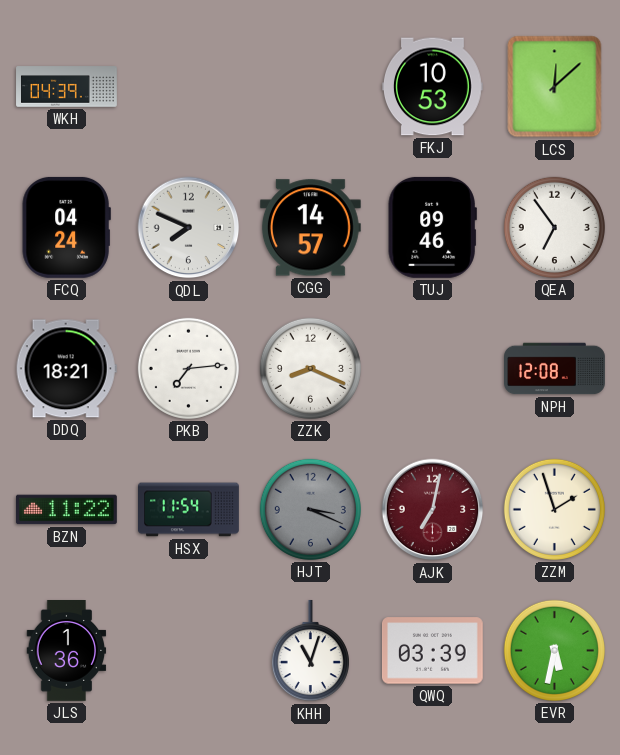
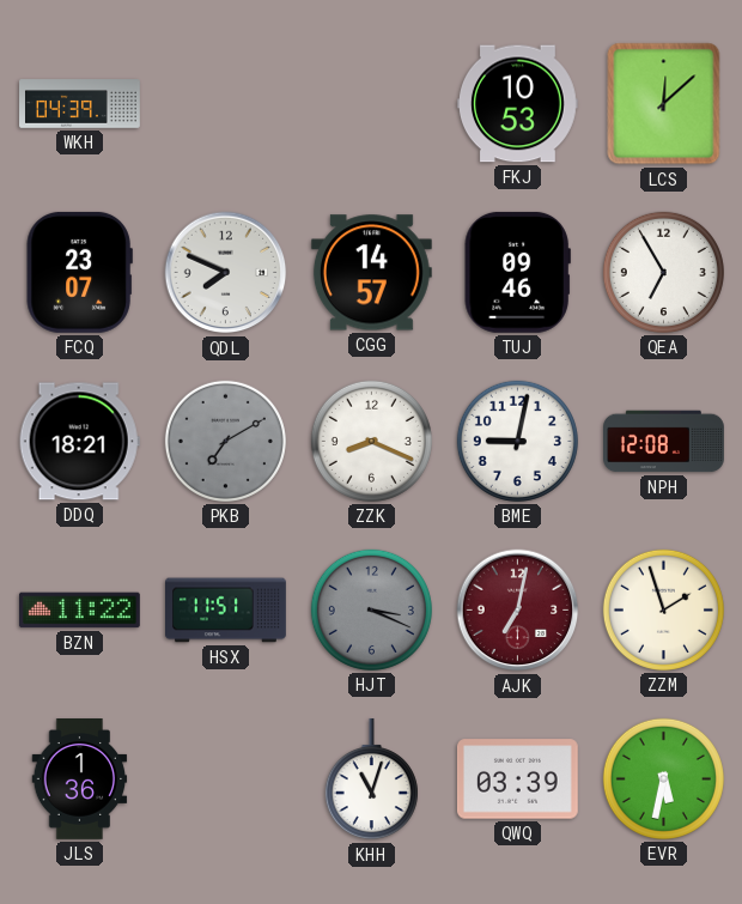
FCQ: 04:24 -> 23:07
QEA: 6:54 -> 6:55
PKB: 7:14 -> 7:10
PKB dial: white -> grey
BME: none -> 9:02
HSX: 11:54 -> 11:51
